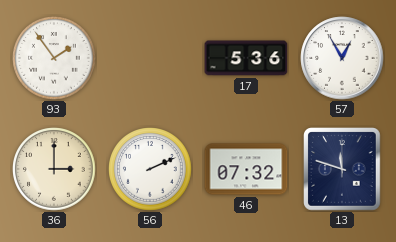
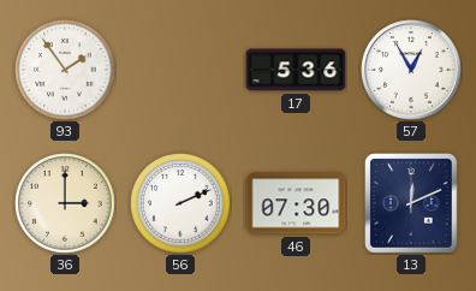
46: 07:32 -> 07:30
13: 11:48 -> 12:11
